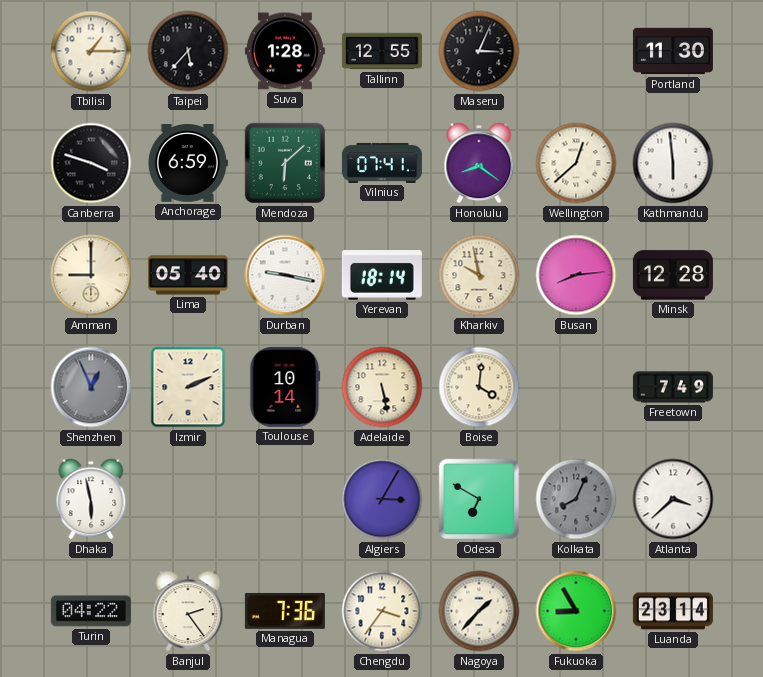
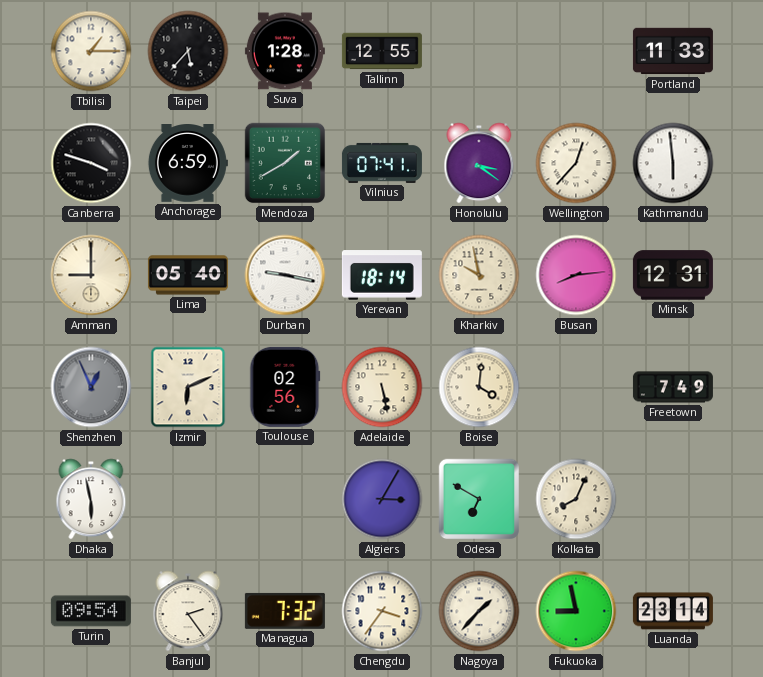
Maseru: 3:04 -> none
Portland: 11:30 -> 11:33
Mendoza: 6:08 -> 1:40
Honolulu: 8:21 -> 3:21
Wellington: 12:38 -> 12:37
Minsk: 12:28 -> 12:31
Izmir: 2:11 -> 6:11
Toulouse: 10:14 -> 02:56
Kolkata dial: grey -> cream
Atlanta: 3:38 -> none
Turin: 04:22 -> 09:54
Managua: 7:36 -> 7:32
Fukuoka: 8:55 -> 8:58
